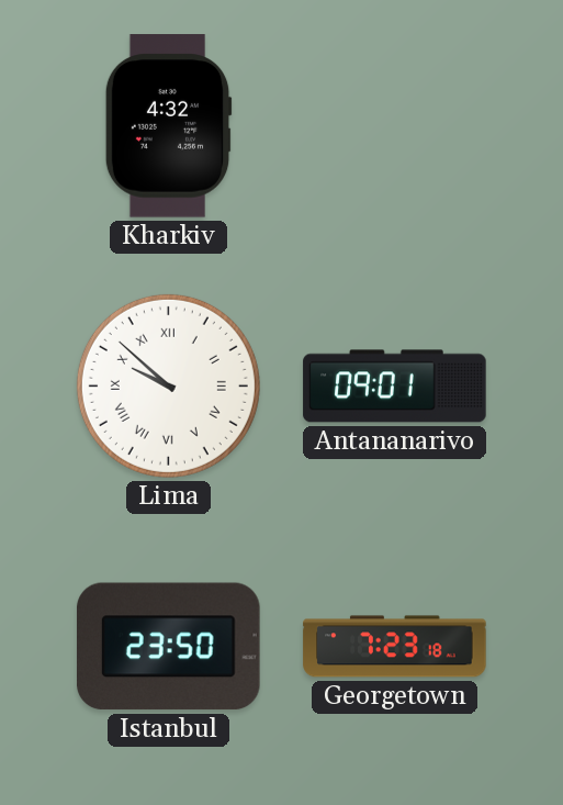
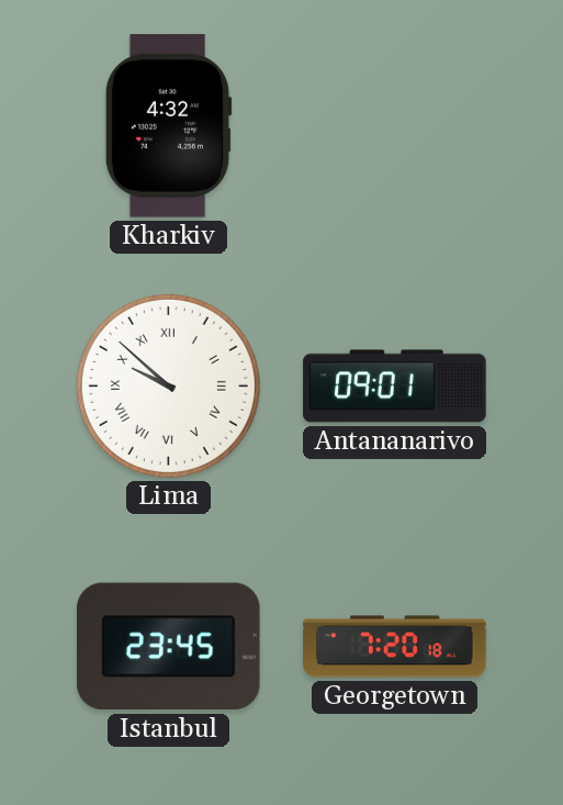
Istanbul: 23:50 -> 23:45
Georgetown: 7:23 -> 7:20
